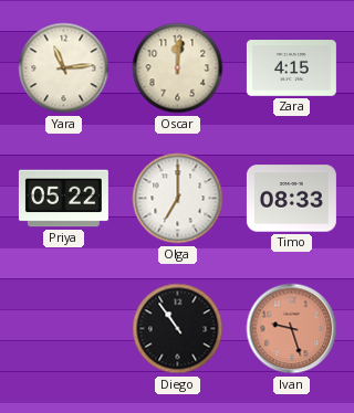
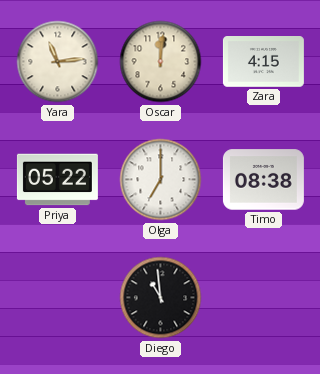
Timo: 08:33 -> 08:38
Diego: 10:54 -> 10:59
Ivan: 9:27 -> none
